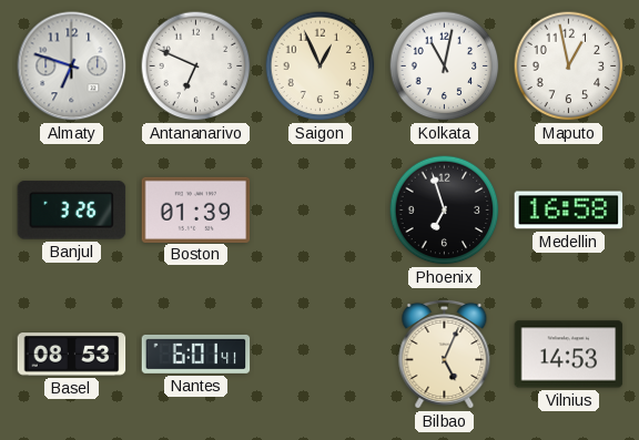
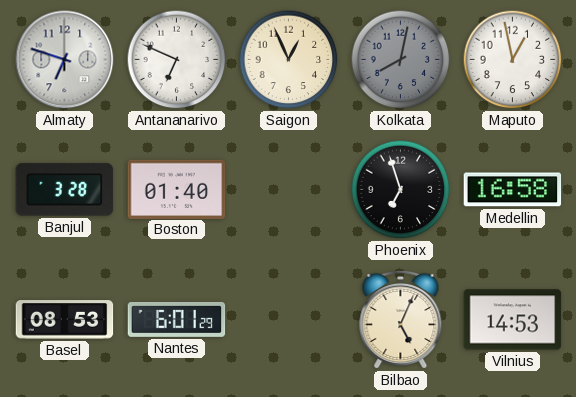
Kolkata: 11:02 -> 8:02
Kolkata dial: white -> grey
Banjul: 3:26 -> 3:28
Boston: 01:39 -> 01:40
Nantes: 6:01:41 -> 6:01:29
